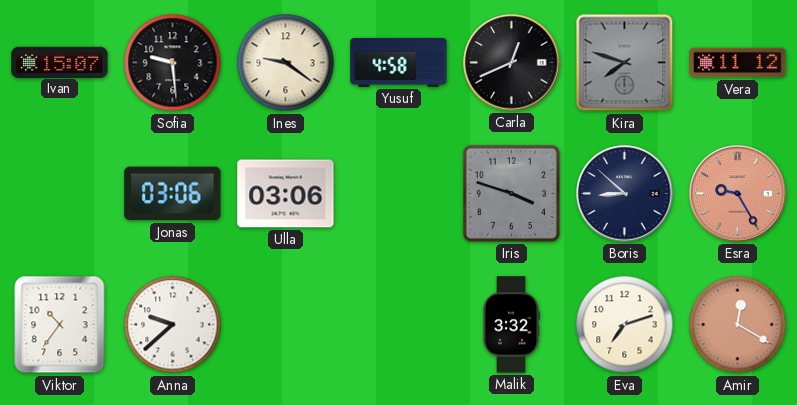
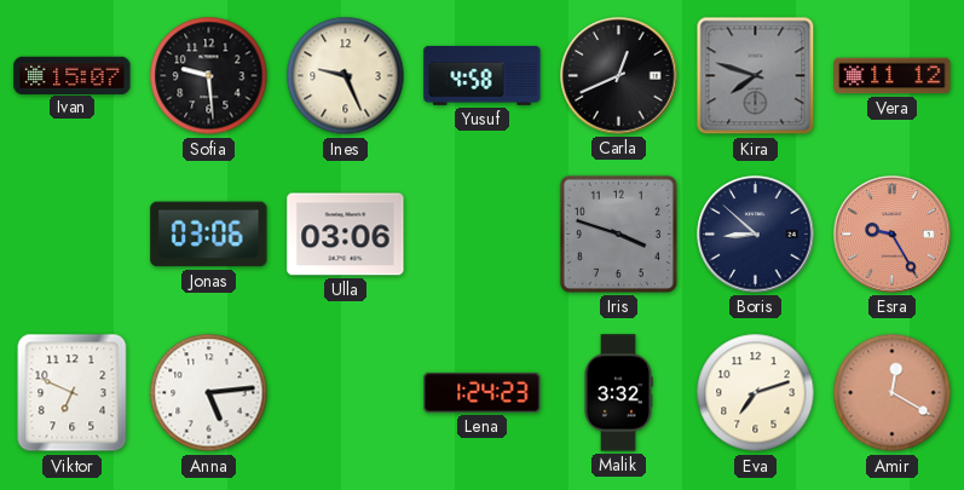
Ines: 9:21 -> 9:26
Viktor: 10:36 -> 6:49
Anna: 9:38 -> 5:14
Lena: none -> 1:24
